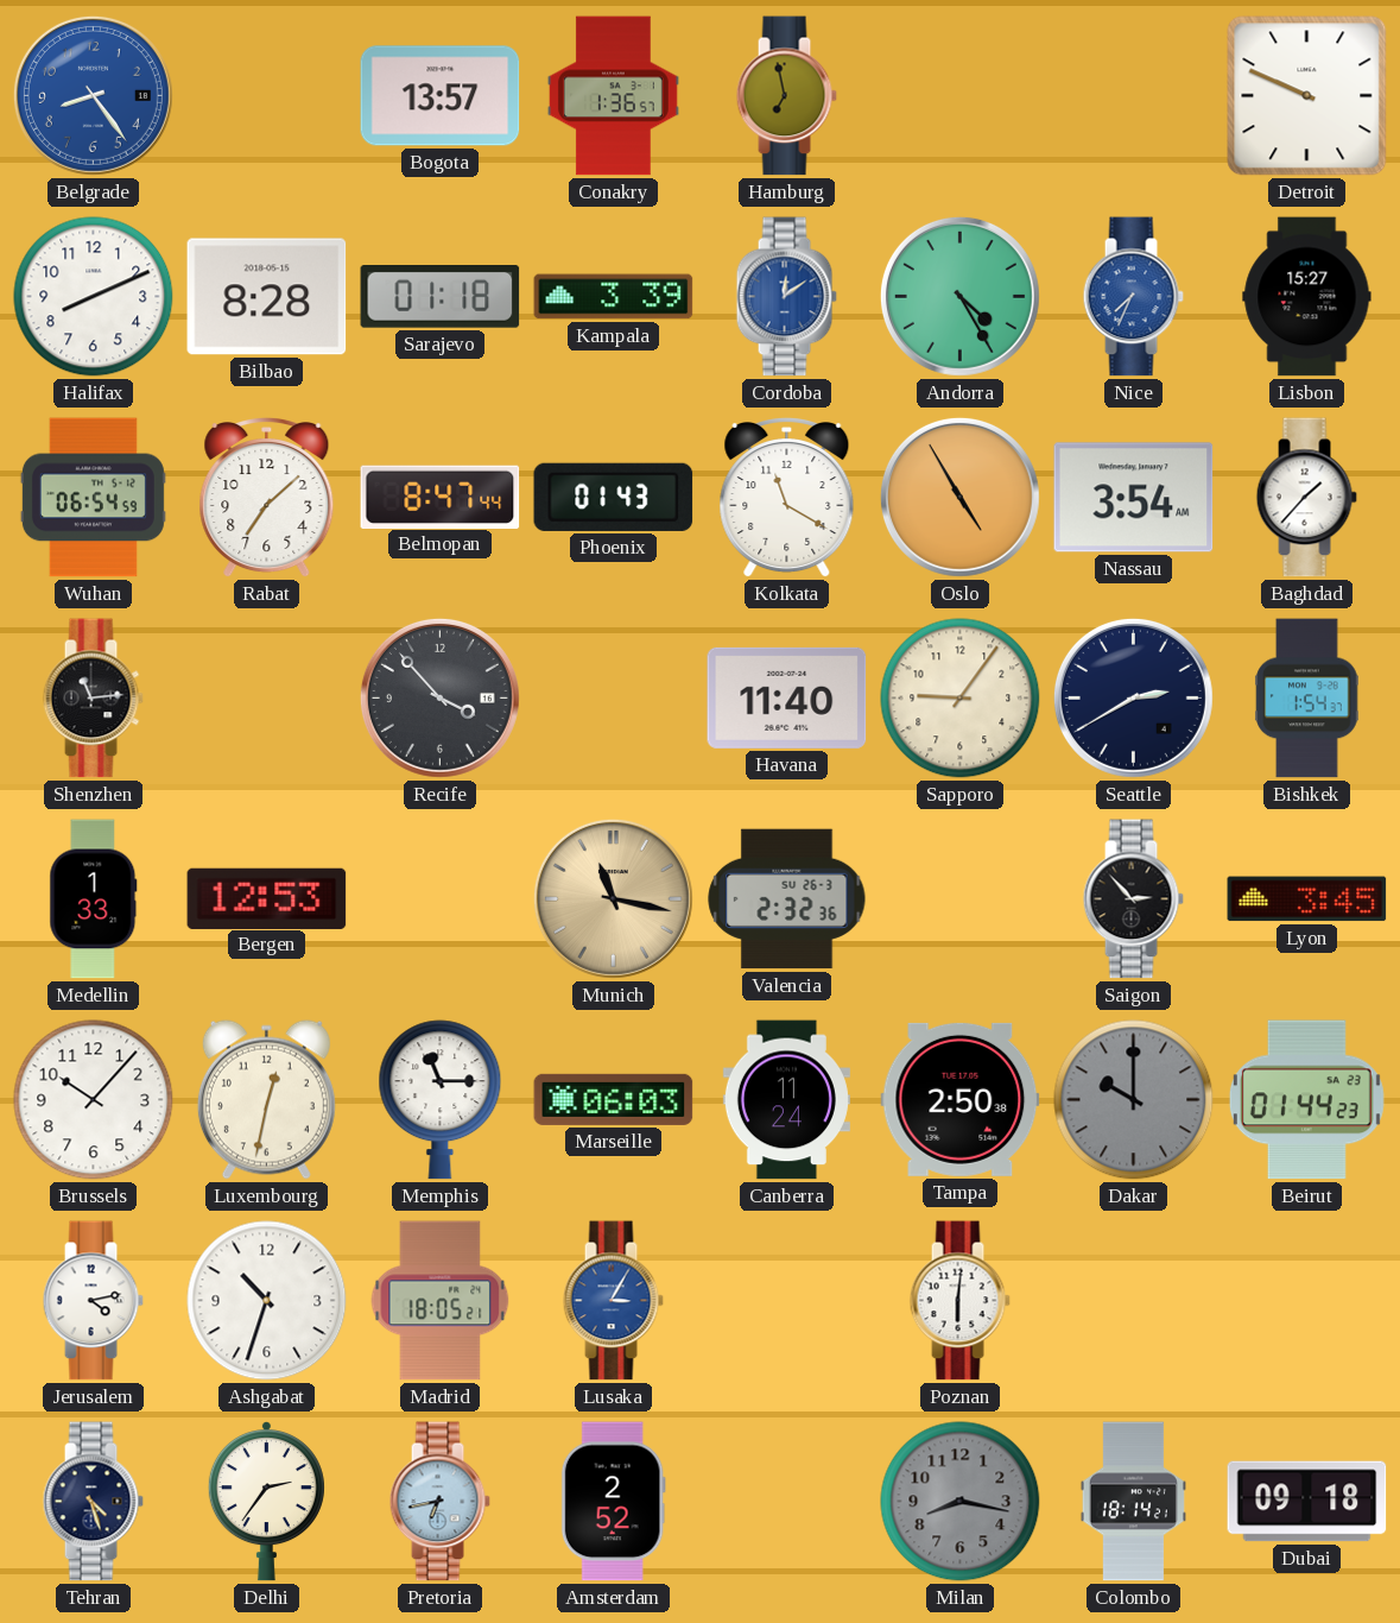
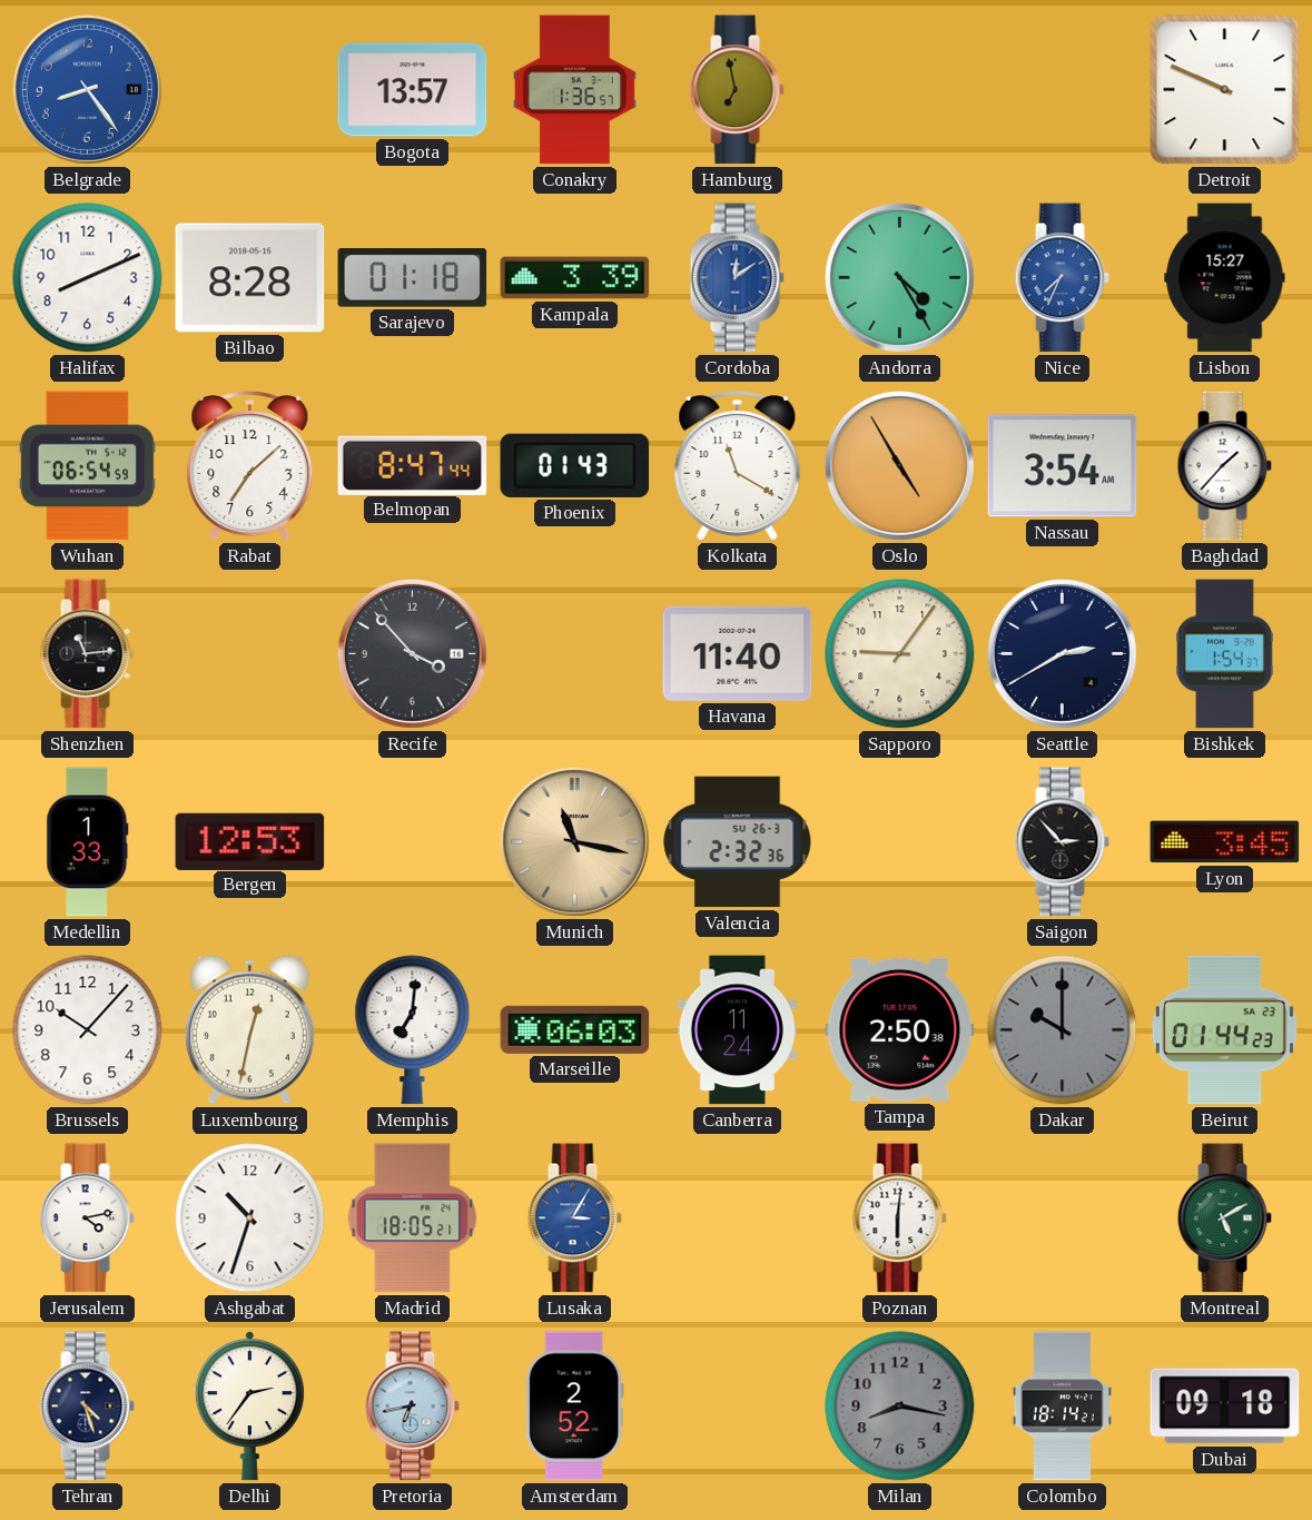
Memphis: 11:15 -> 7:01
Montreal: none -> 5:10
